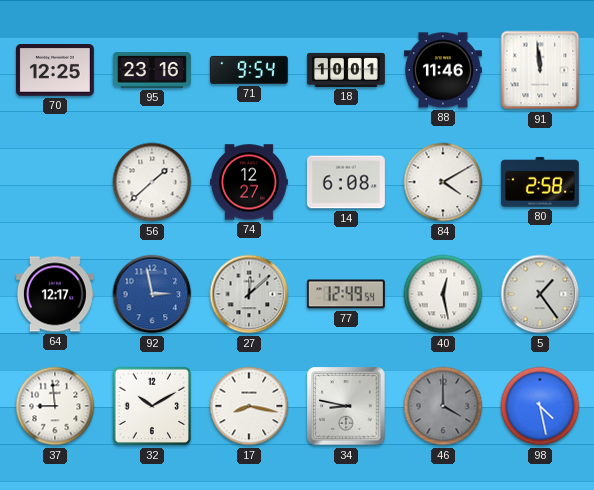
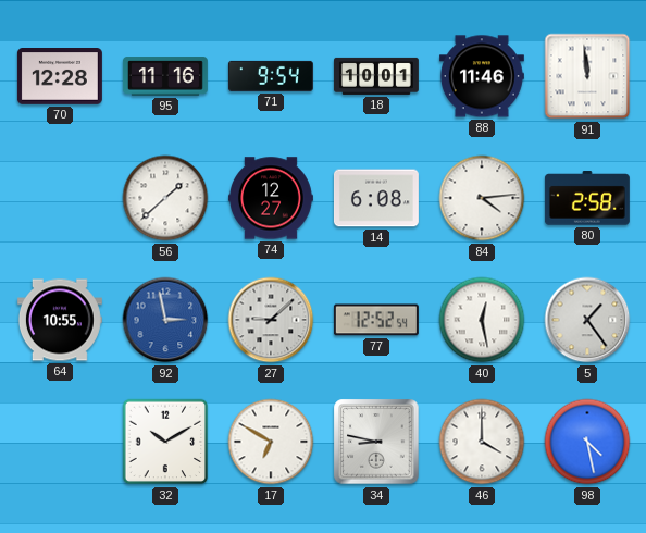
70: 12:25 -> 12:28
95: 23:16 -> 11:16
84: 4:10 -> 4:14
64: 12:17 -> 10:55
27: 12:08 -> 9:08
77: 12:49 -> 12:52
37: 8:59 -> none
17: 8:17 -> 6:50
46 dial: grey -> white
